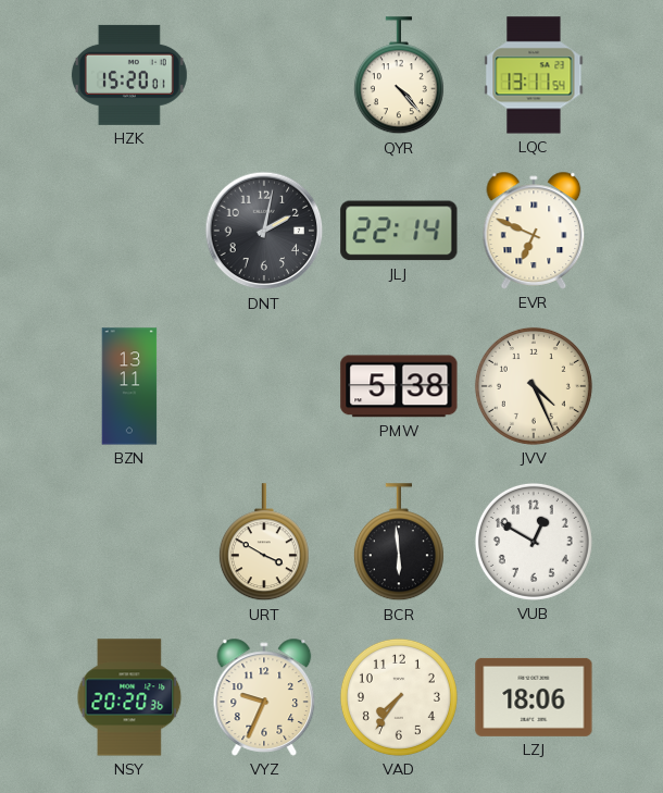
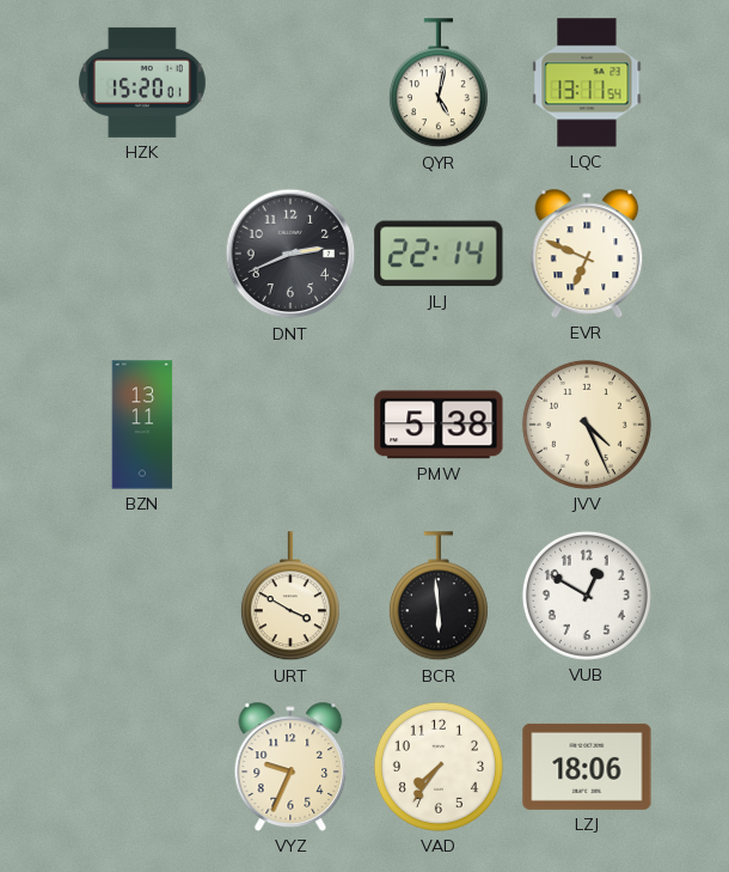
QYR: 4:23 -> 5:02
DNT: 2:02 -> 2:41
NSY: 20:20 -> none
